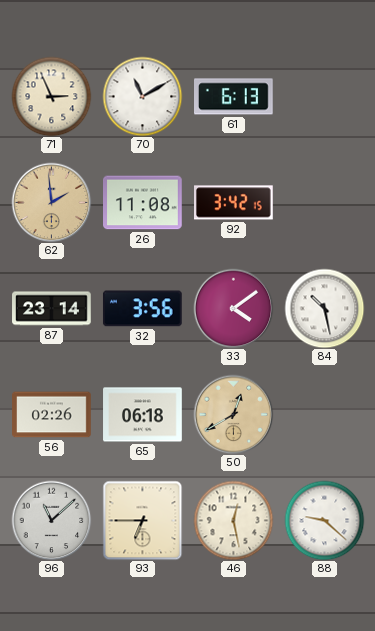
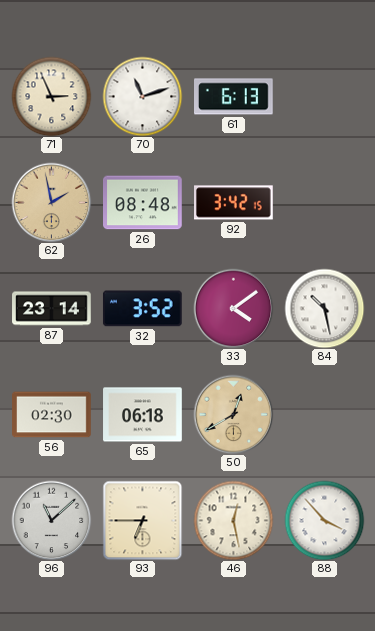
70: 11:10 -> 11:12
62: 1:59 -> 1:58
26: 11:08 -> 08:48
32: 3:56 -> 3:52
56: 02:26 -> 02:30
88: 9:22 -> 3:53
